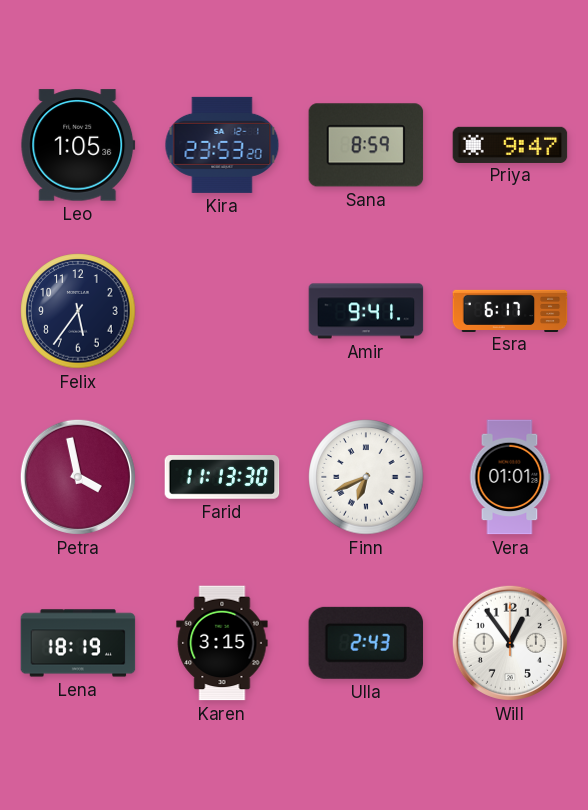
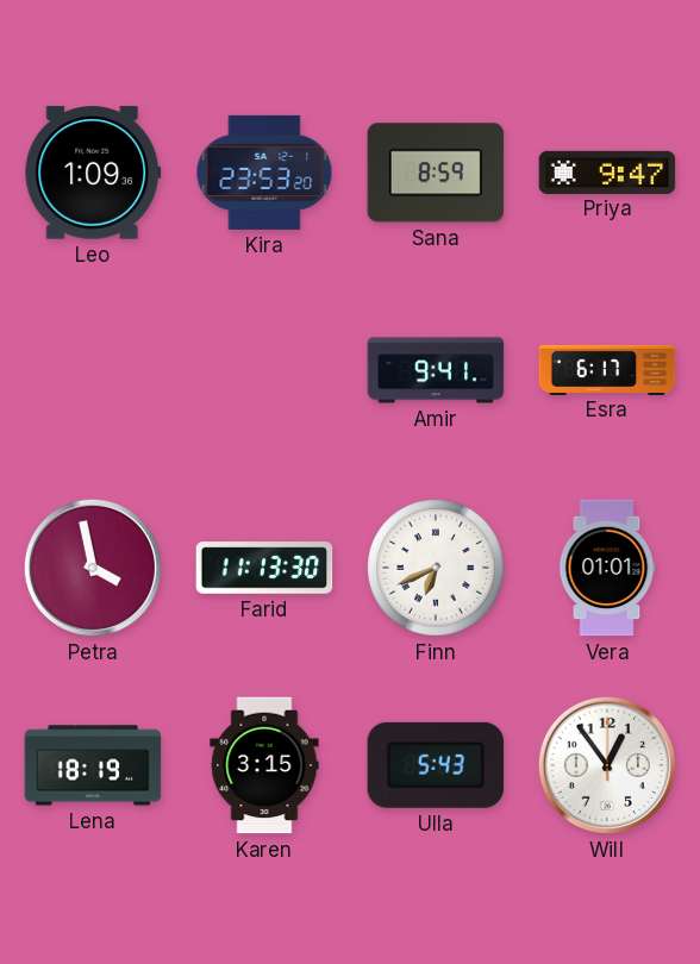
Leo: 1:05 -> 1:09
Felix: 5:36 -> none
Ulla: 2:43 -> 5:43
